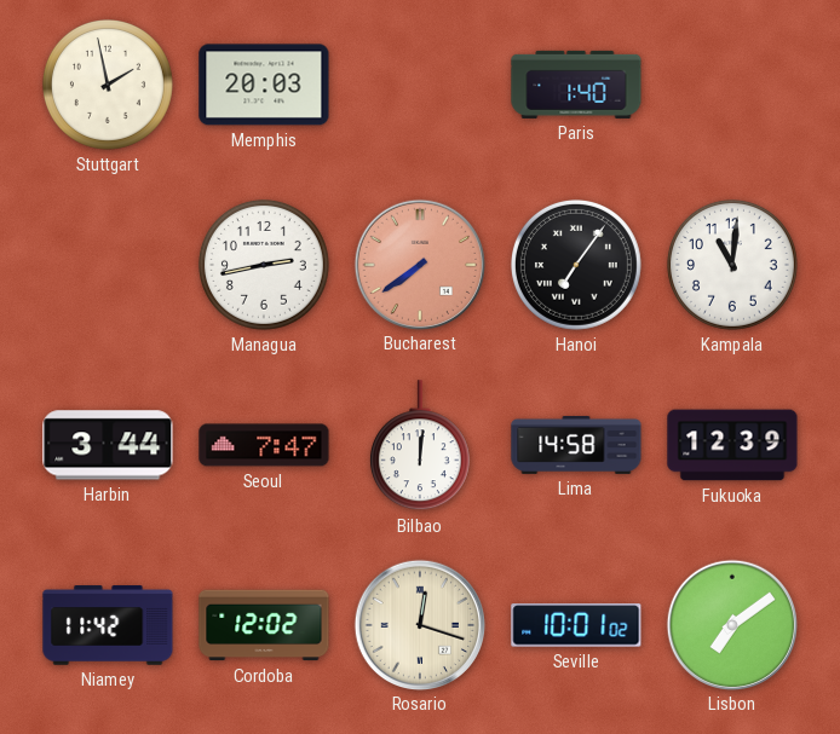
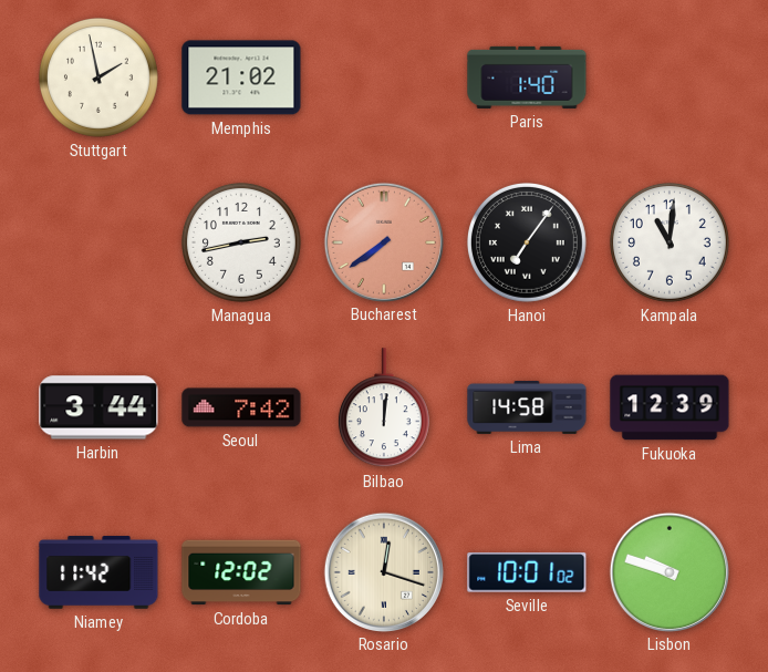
Memphis: 20:03 -> 21:02
Seoul: 7:47 -> 7:42
Lisbon: 7:09 -> 9:48
